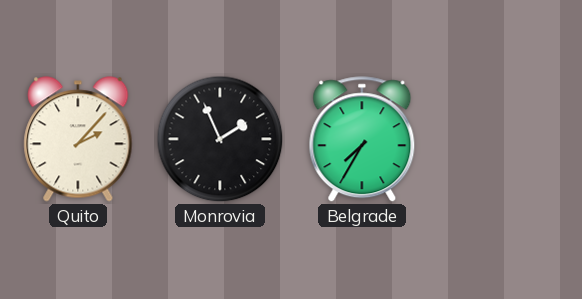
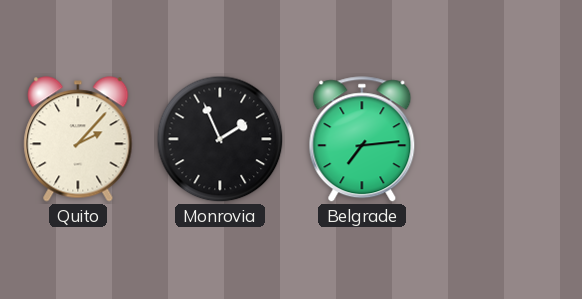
Belgrade: 7:35 -> 7:14
